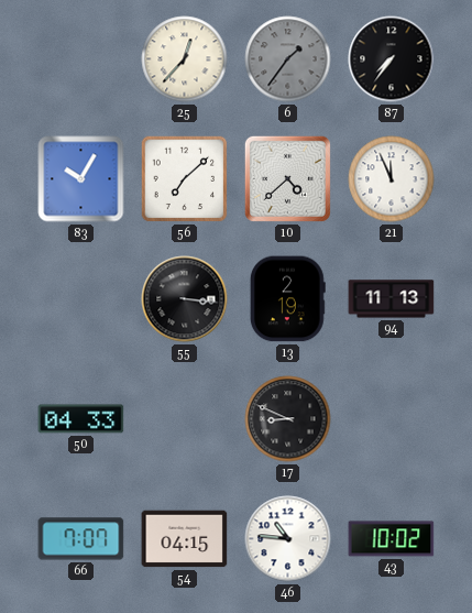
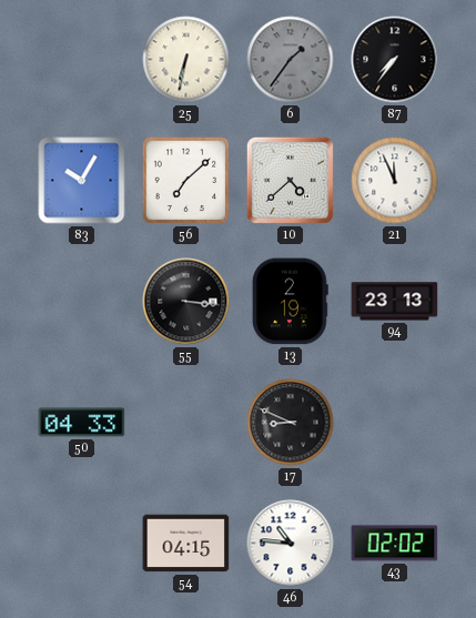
25: 12:37 -> 6:32
94: 11:13 -> 23:13
66: 7:07 -> none
43: 10:02 -> 02:02
